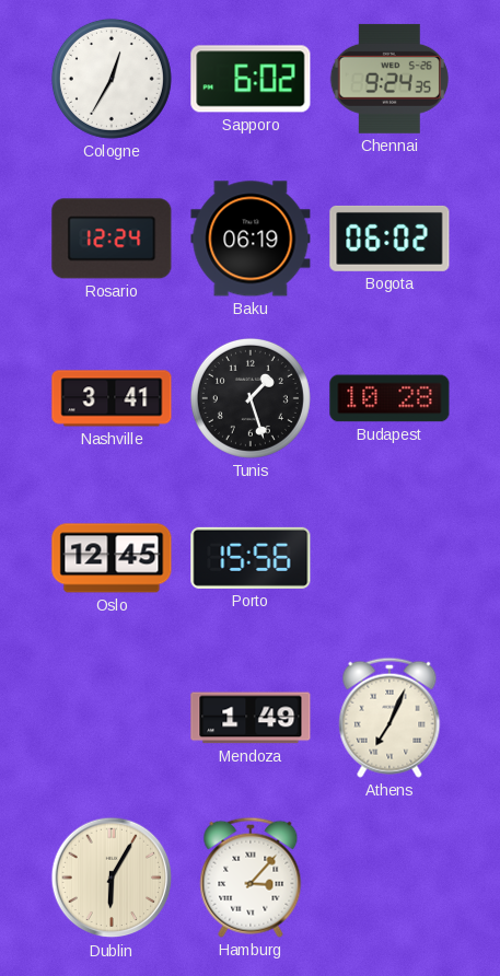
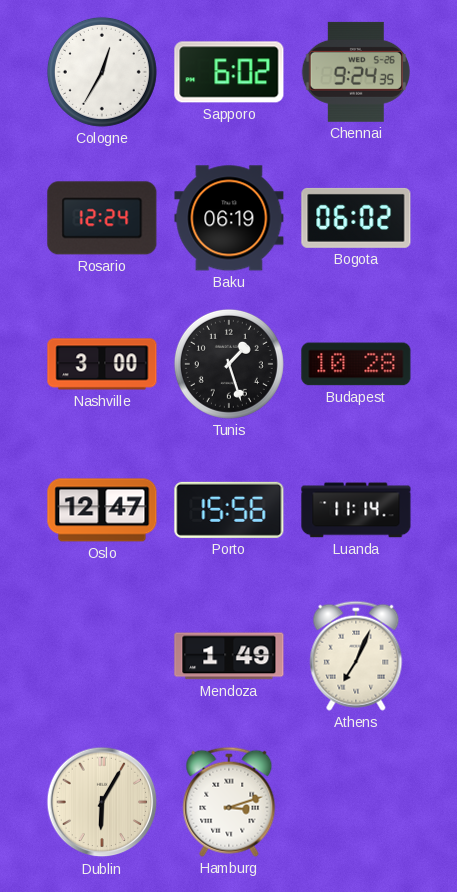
Nashville: 3:41 -> 3:00
Oslo: 12:45 -> 12:47
Luanda: none -> 11:14
Hamburg: 3:07 -> 3:12
